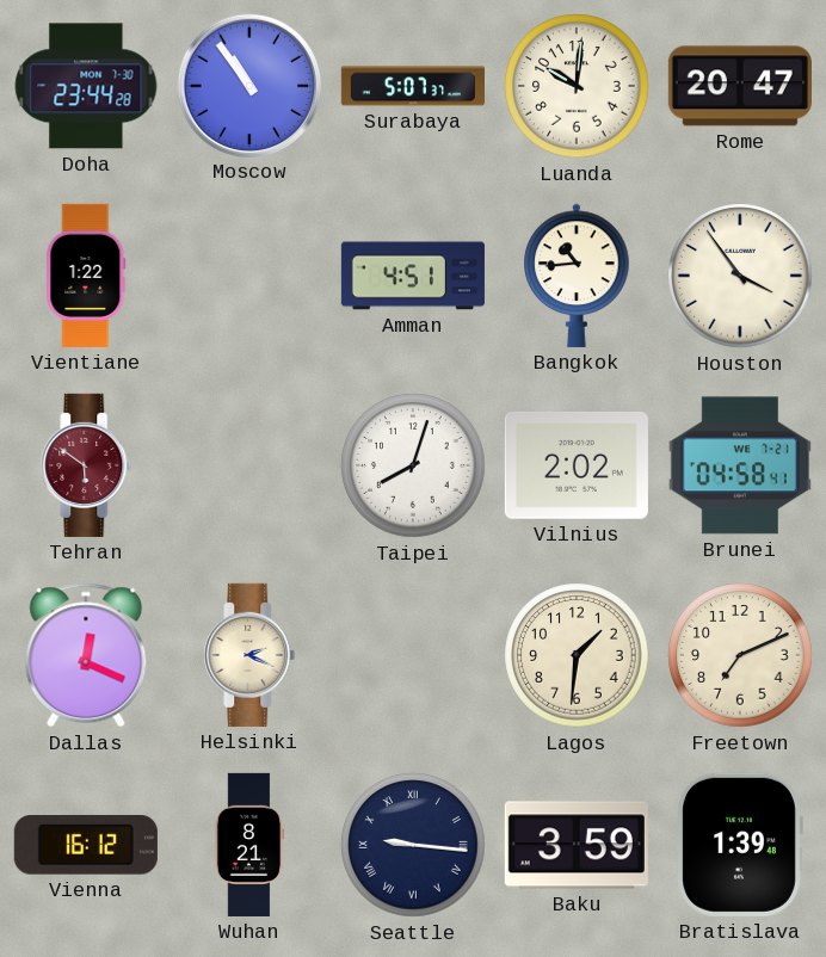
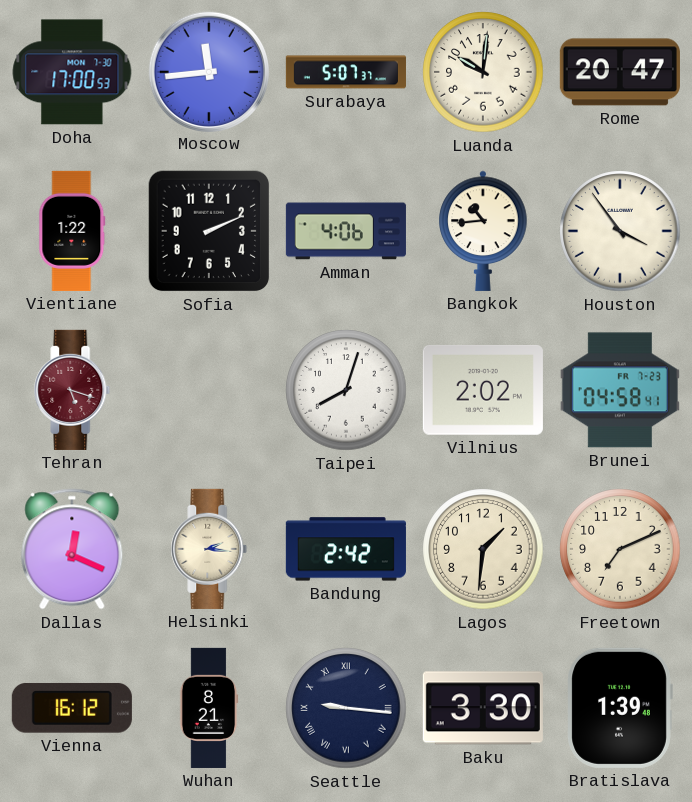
Doha: 23:44 -> 17:00
Moscow: 10:54 -> 11:44
Sofia: none -> 2:11
Amman: 4:51 -> 4:06
Tehran: 5:51 -> 5:18
Brunei date: WE 7-21 -> FR 7-23
Helsinki: 2:19 -> 2:16
Bandung: none -> 2:42
Baku: 3:59 -> 3:30
